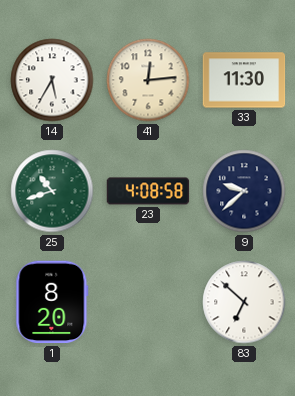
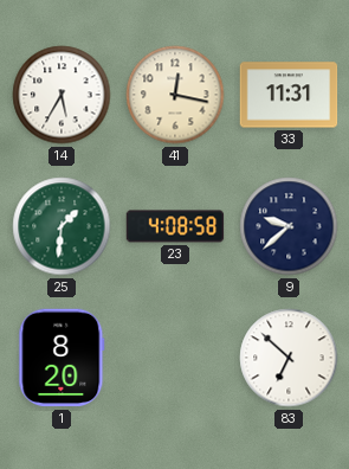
41: 12:14 -> 12:17
33: 11:30 -> 11:31
25: 10:42 -> 1:31
